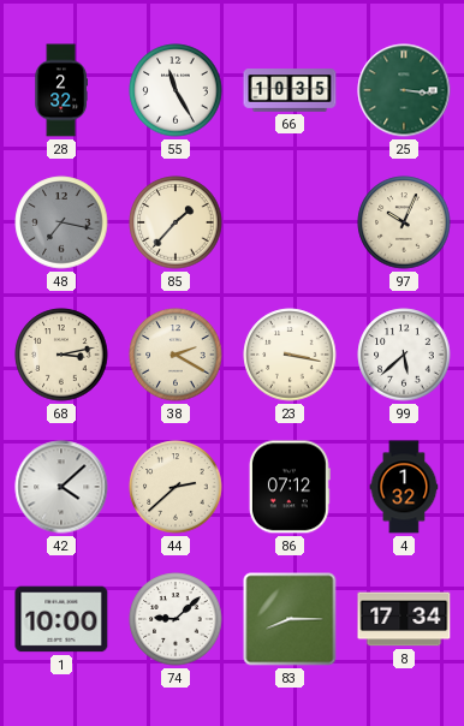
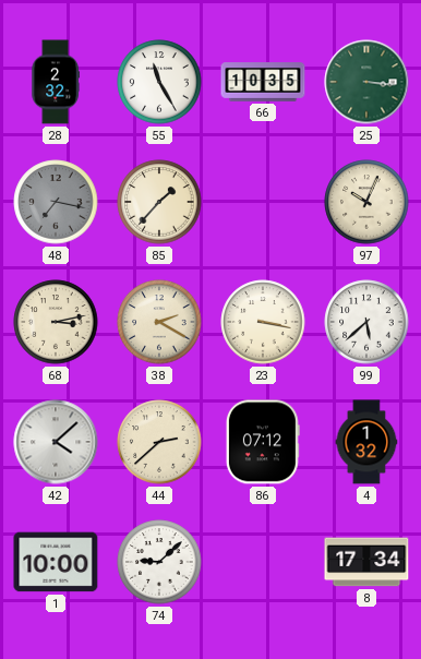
83: 8:15 -> none
